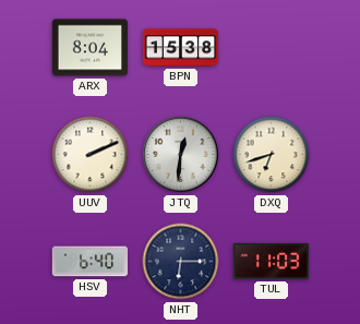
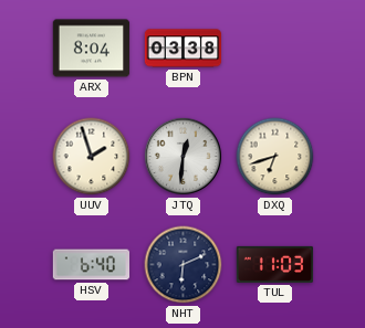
BPN: 15:38 -> 03:38
UUV: 2:11 -> 1:57
NHT: 6:15 -> 6:11
